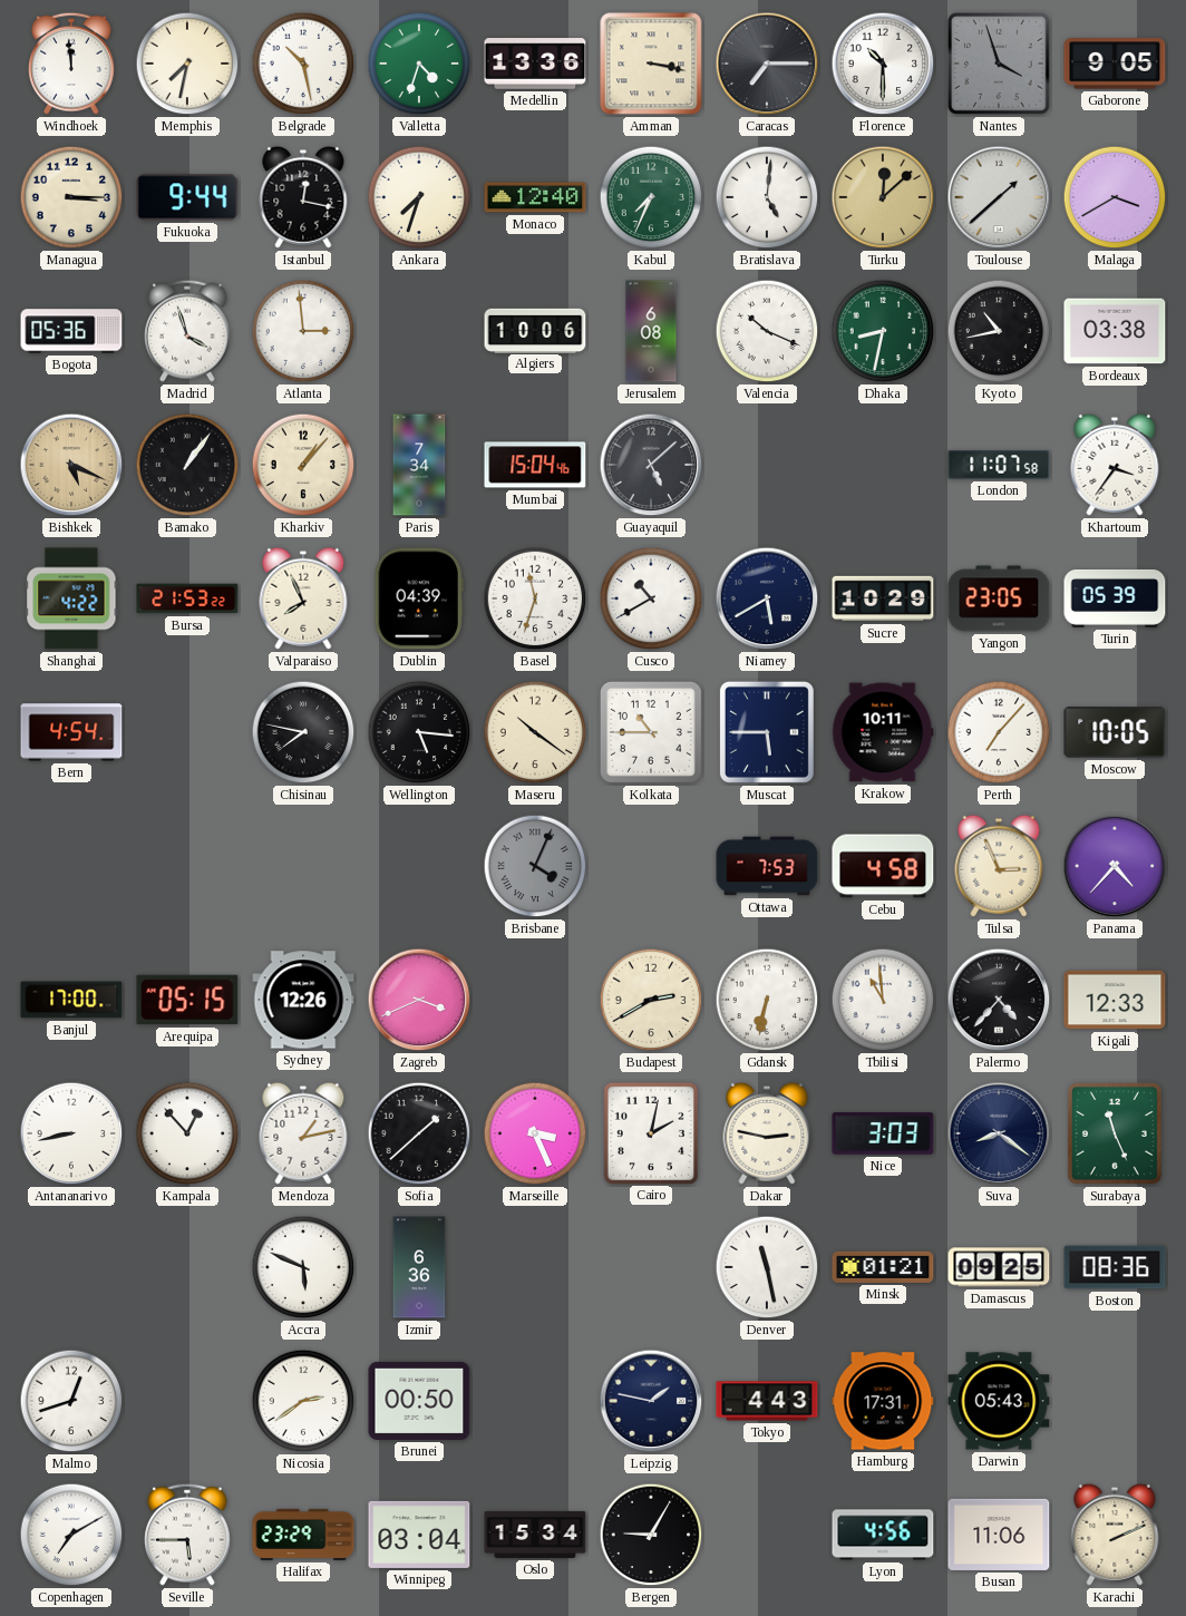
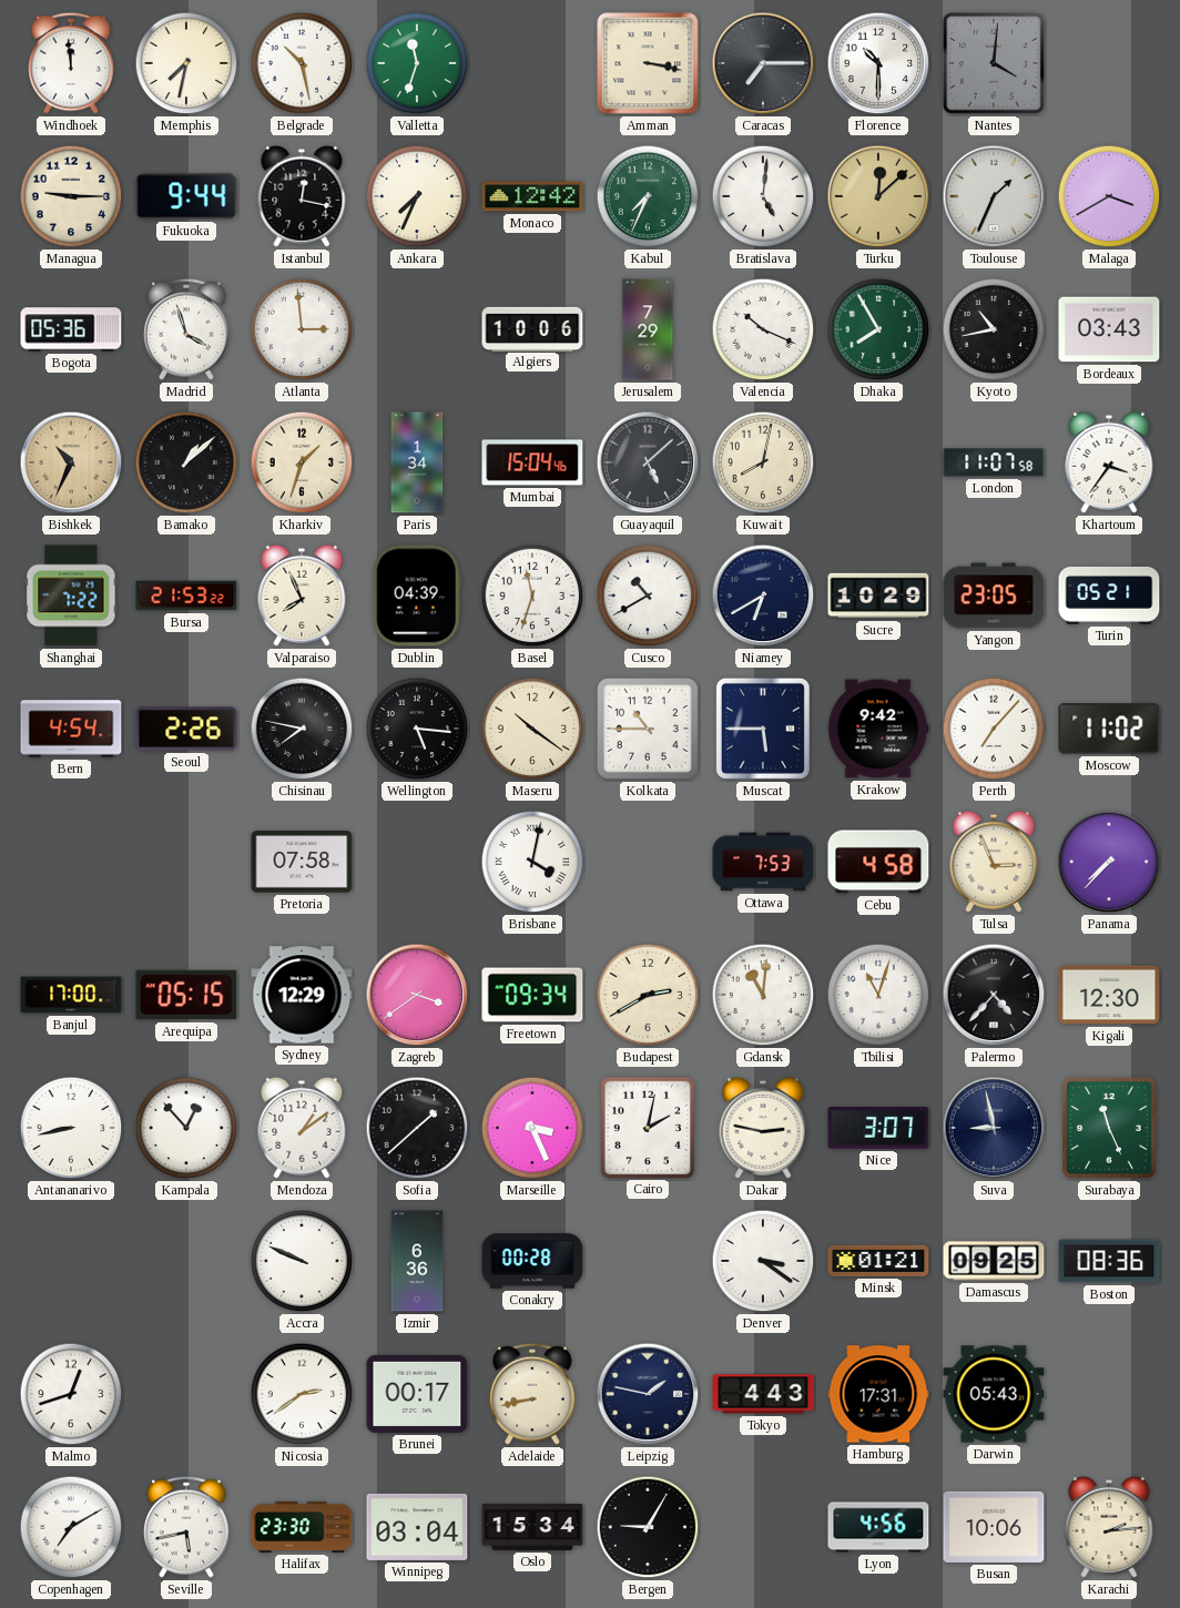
Valletta: 4:33 -> 11:33
Medellin: 13:36 -> none
Nantes: 3:57 -> 4:01
Gaborone: 9:05 -> none
Managua: 3:15 -> 9:15
Ankara: 7:33 -> 7:34
Monaco: 12:40 -> 12:42
Toulouse: 1:38 -> 1:34
Jerusalem: 6:08 -> 7:29
Dhaka: 8:32 -> 7:55
Bordeaux: 03:38 -> 03:43
Bishkek: 5:19 -> 10:34
Bamako: 1:06 -> 1:08
Kharkiv: 1:07 -> 1:33
Paris: 7:34 -> 1:34
Kuwait: none -> 8:02
Shanghai: 4:22 -> 7:22
Niamey: 5:40 -> 6:40
Turin: 05:39 -> 05:21
Seoul: none -> 2:26
Krakow: 10:11 -> 9:42
Moscow: 10:05 -> 11:02
Pretoria: none -> 07:58
Brisbane: 4:04 -> 4:02
Brisbane dial: grey -> white
Panama: 4:37 -> 7:37
Sydney: 12:26 -> 12:29
Zagreb: 3:41 -> 3:39
Freetown: none -> 09:34
Gdansk: 6:32 -> 11:01
Tbilisi: 10:59 -> 11:03
Kigali: 12:33 -> 12:30
Mendoza: 1:13 -> 1:09
Nice: 3:03 -> 3:07
Suva: 8:21 -> 8:58
Accra: 5:49 -> 9:49
Conakry: none -> 00:28
Denver: 11:28 -> 3:21
Brunei: 00:50 -> 00:17
Adelaide: none -> 8:43
Seville: 5:45 -> 5:43
Halifax: 23:29 -> 23:30
Busan: 11:06 -> 10:06
Karachi: 2:11 -> 2:14
